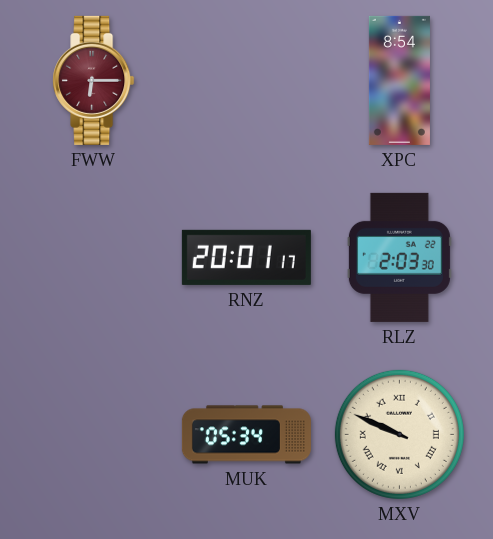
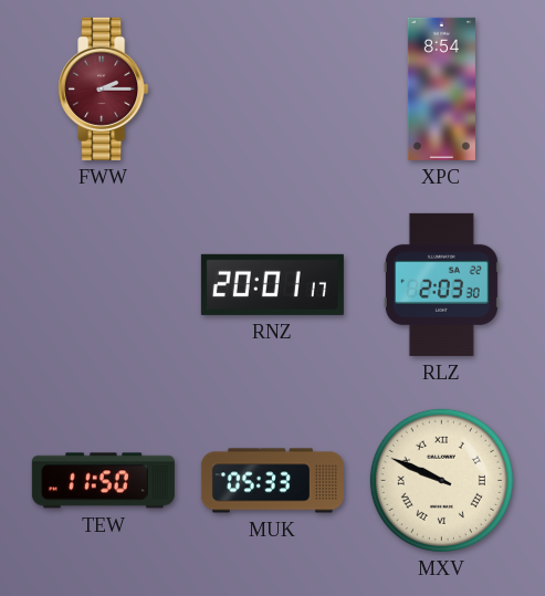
FWW: 6:15 -> 2:15
TEW: none -> 11:50
MUK: 05:34 -> 05:33
